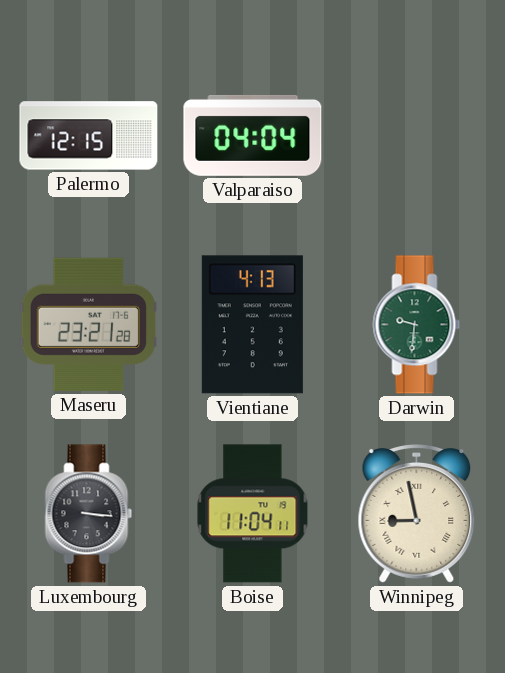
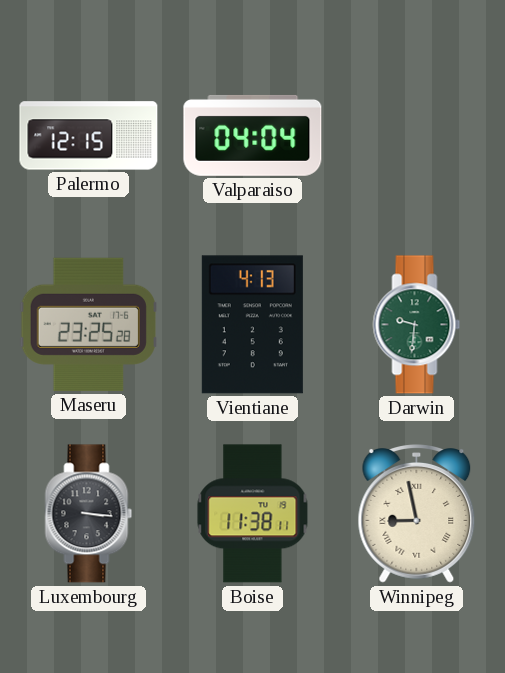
Maseru: 23:21 -> 23:25
Boise: 11:04 -> 11:38
